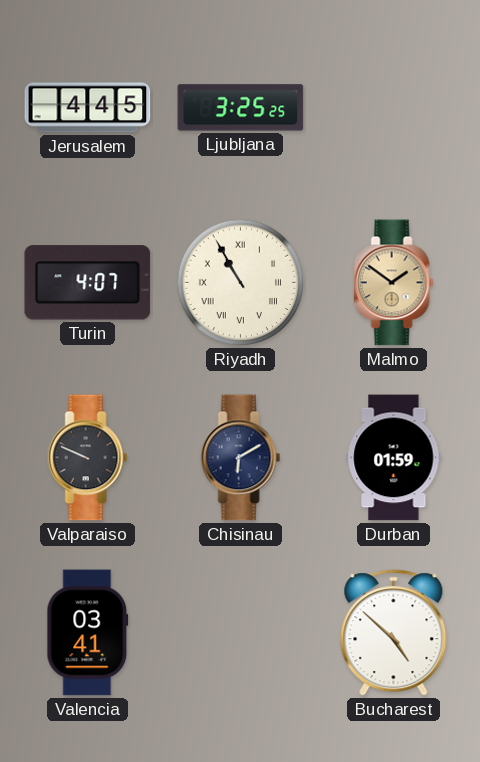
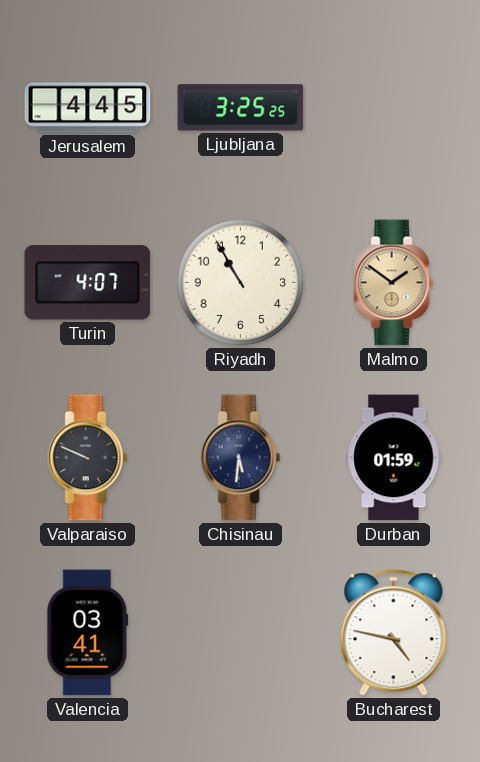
Riyadh numerals: Roman -> Arabic
Chisinau: 6:10 -> 5:31
Bucharest: 4:52 -> 4:47
